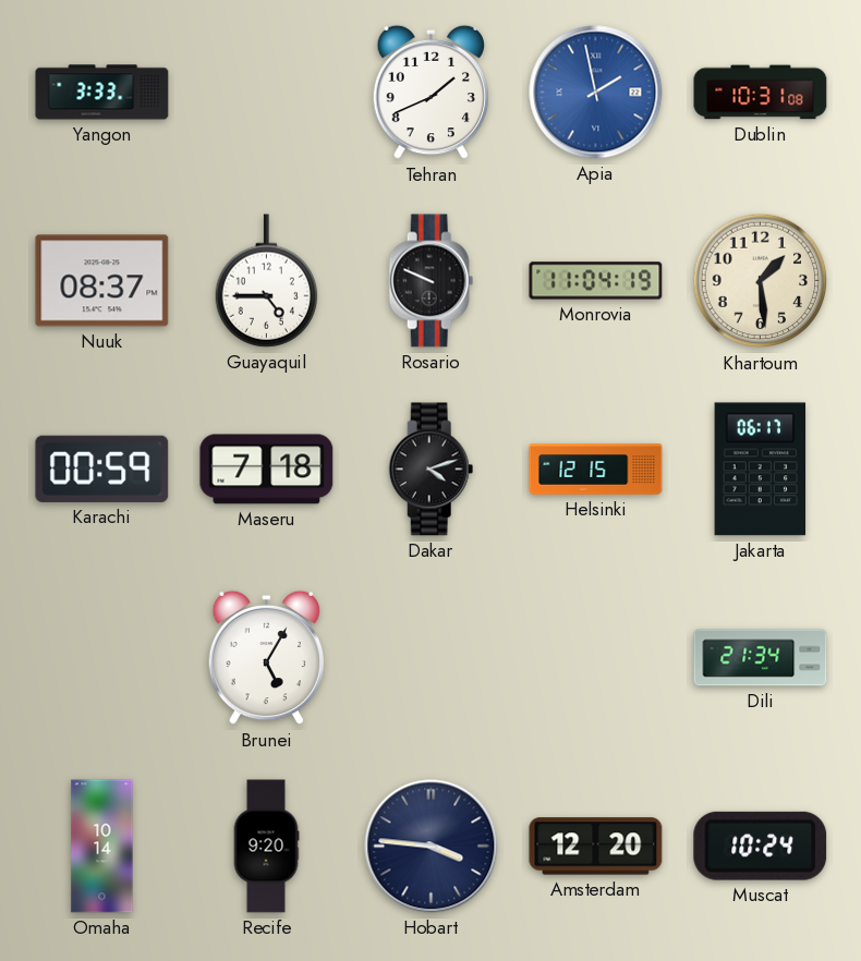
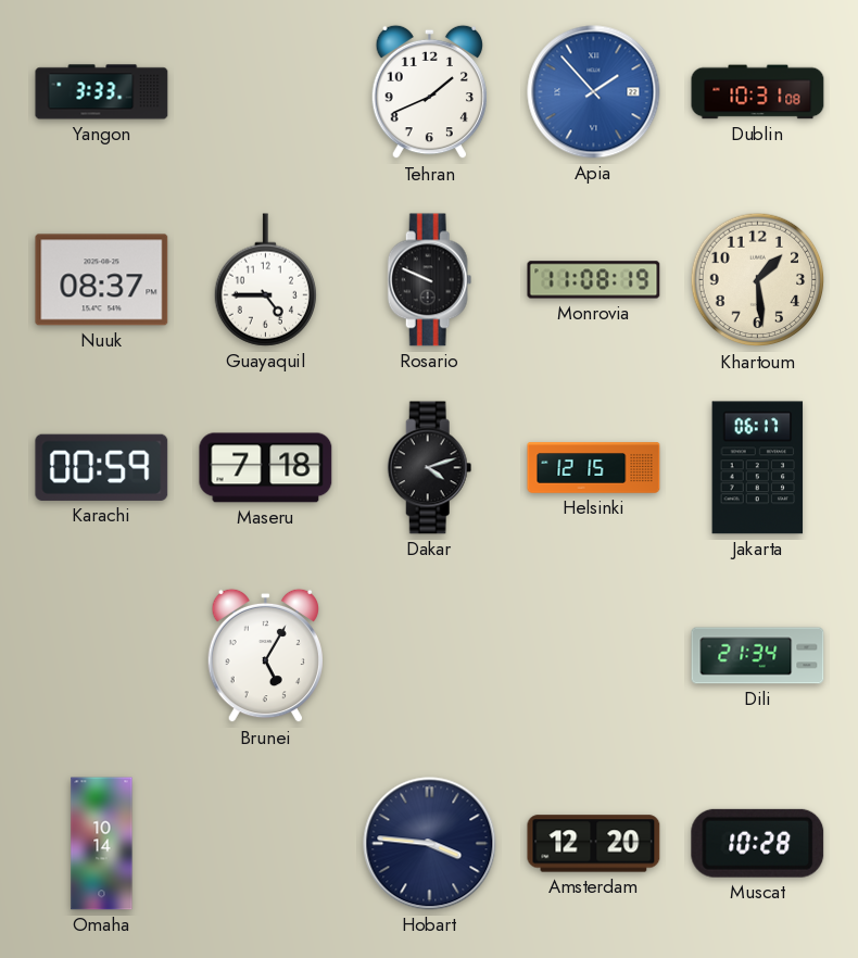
Apia: 1:58 -> 1:53
Monrovia: 11:04 -> 11:08
Recife: 9:20 -> none
Muscat: 10:24 -> 10:28
